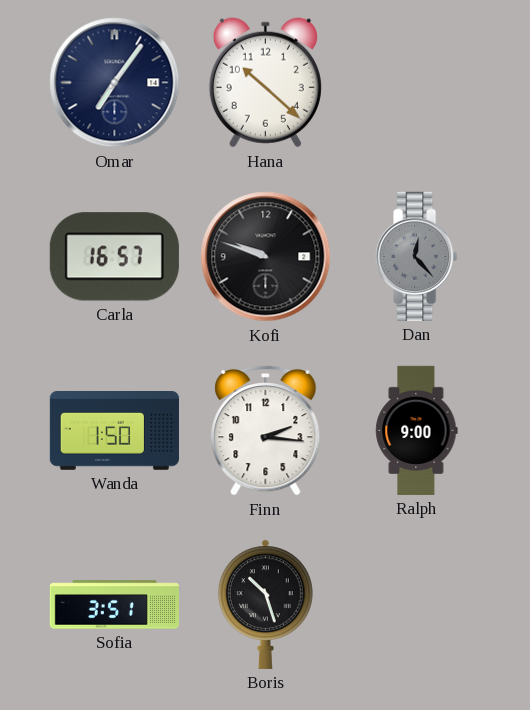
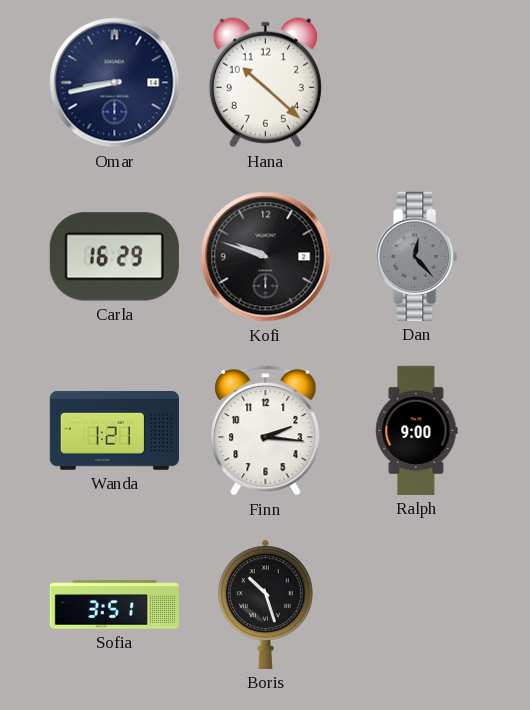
Omar: 7:06 -> 8:43
Carla: 16:57 -> 16:29
Wanda: 1:50 -> 1:21
